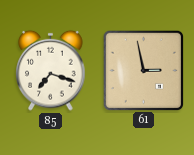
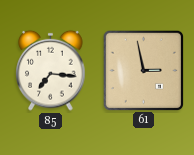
85: 7:18 -> 7:16
